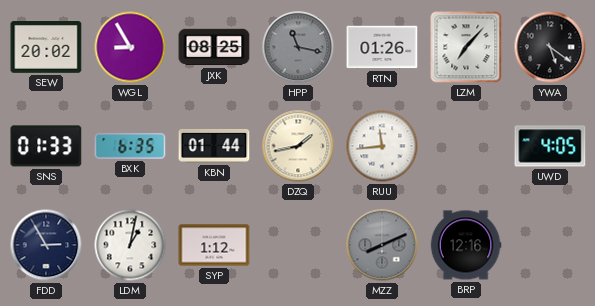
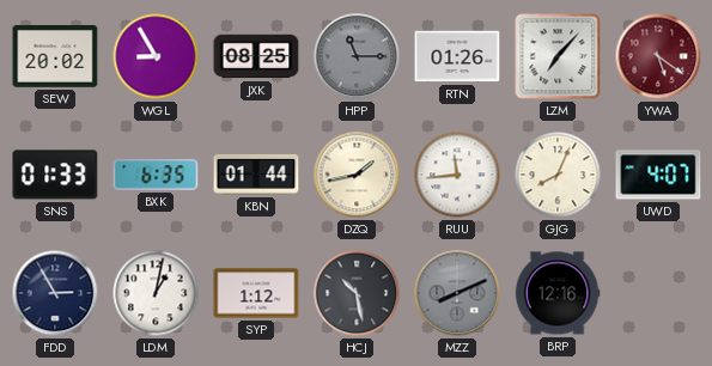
HPP: 11:17 -> 11:15
YWA dial: black -> burgundy
GJG: none -> 8:04
UWD: 4:05 -> 4:07
HCJ: none -> 10:28
